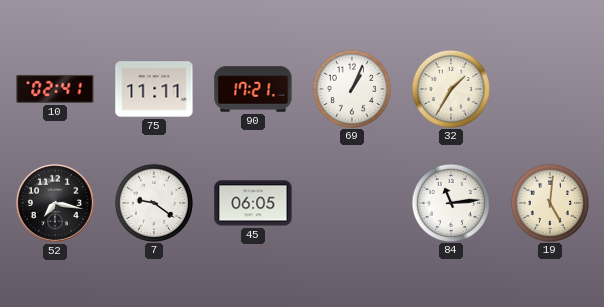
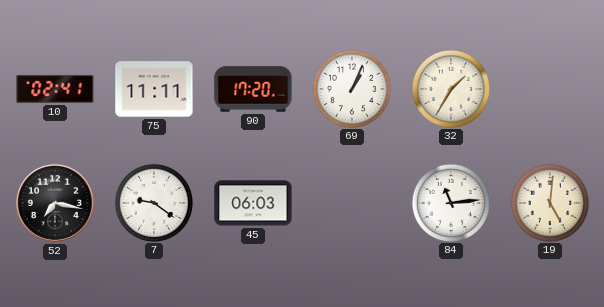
90: 17:21 -> 17:20
45: 06:05 -> 06:03
